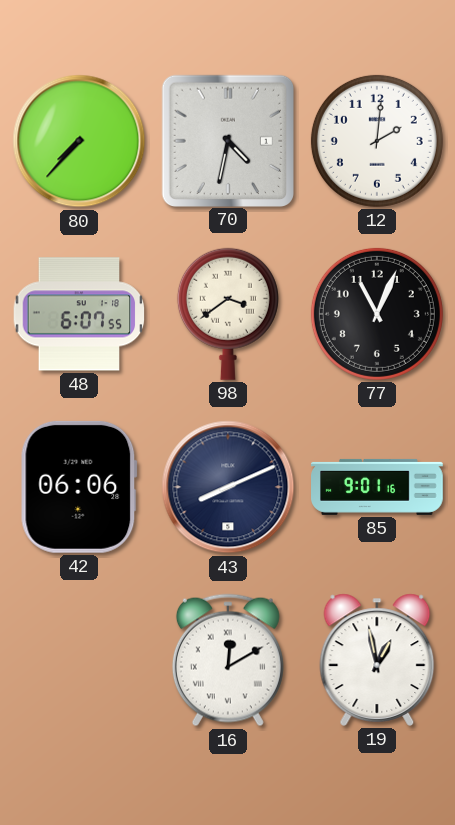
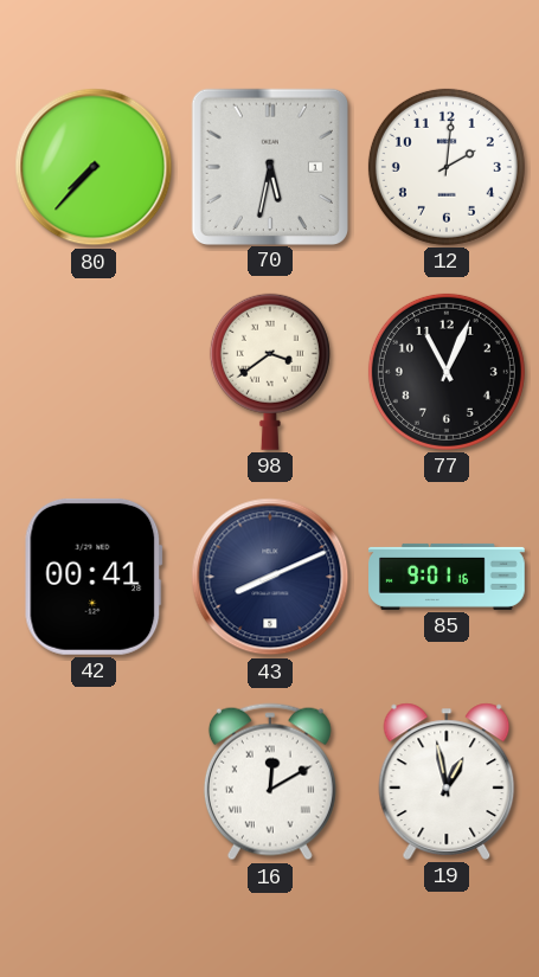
70: 4:32 -> 5:32
48: 6:07 -> none
42: 06:06 -> 00:41
